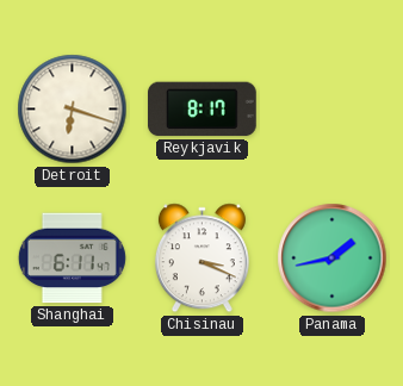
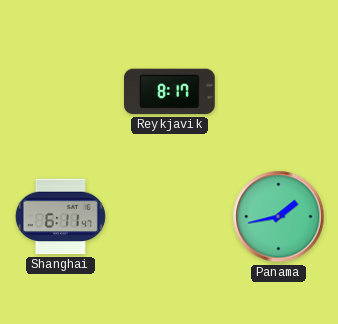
Detroit: 6:18 -> none
Chisinau: 3:19 -> none
